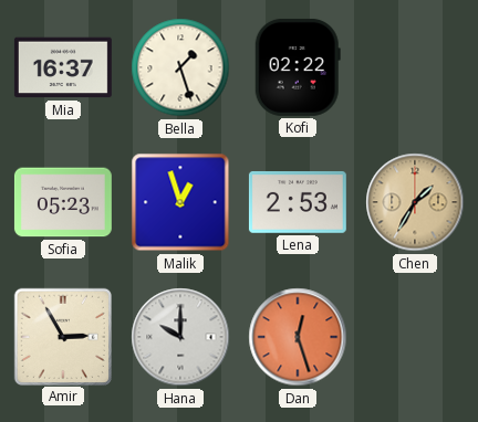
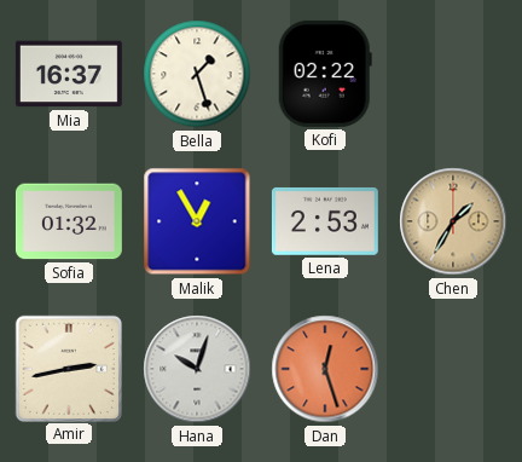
Sofia: 05:23 -> 01:32
Malik: 12:57 -> 12:55
Amir: 2:55 -> 2:43
Hana: 10:00 -> 10:03
